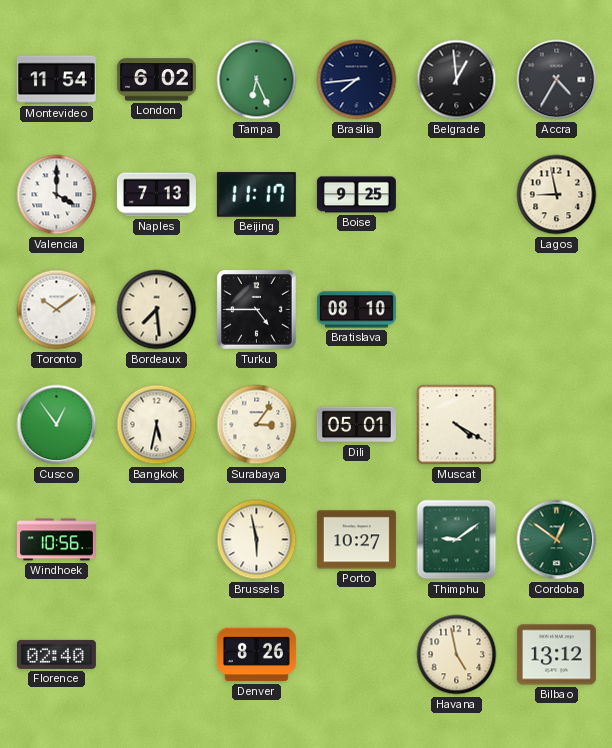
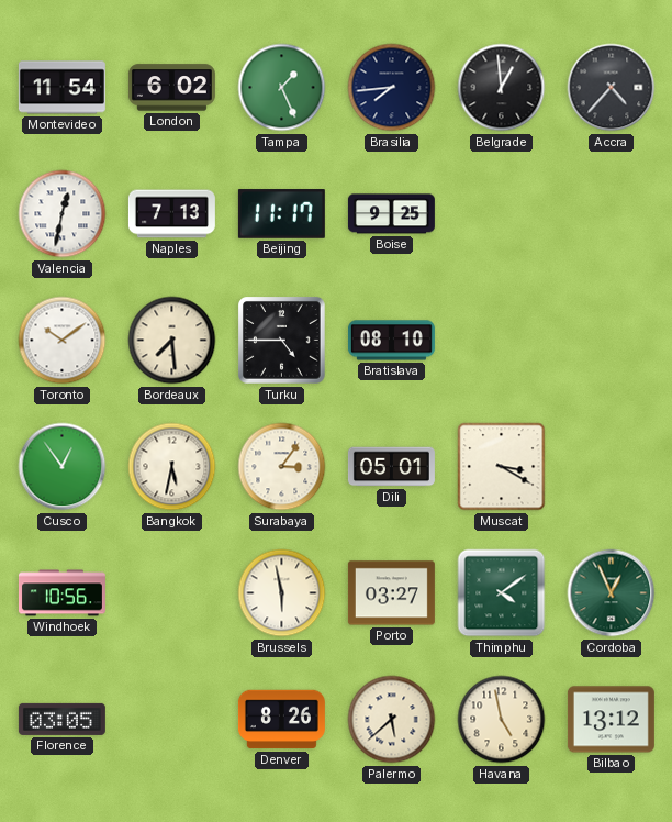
Tampa: 6:26 -> 1:26
Accra: 4:35 -> 4:37
Valencia: 4:00 -> 12:32
Lagos: 8:58 -> none
Muscat: 4:20 -> 3:20
Porto: 10:27 -> 03:27
Thimphu: 9:09 -> 4:09
Cordoba: 12:51 -> 12:56
Florence: 02:40 -> 03:05
Palermo: none -> 5:38
